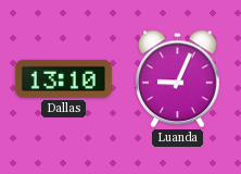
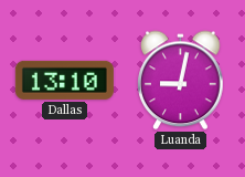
Luanda: 9:04 -> 9:02
